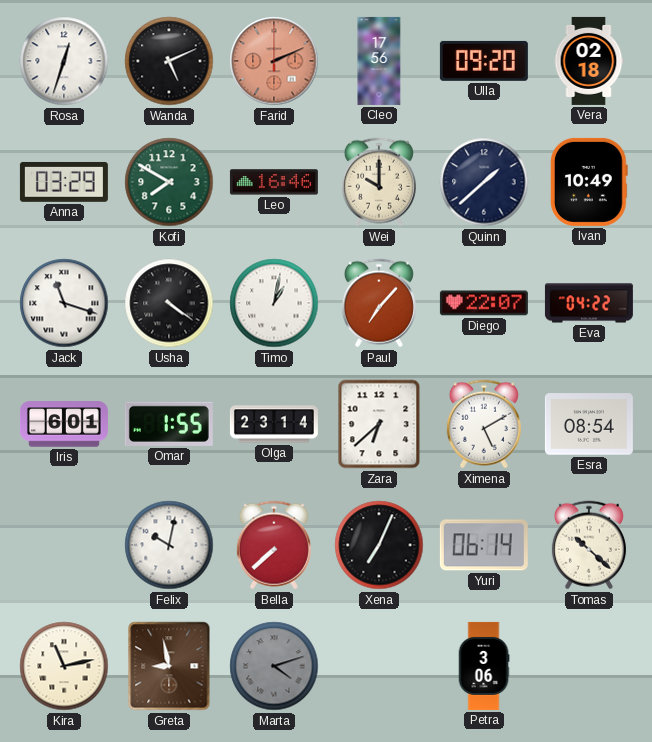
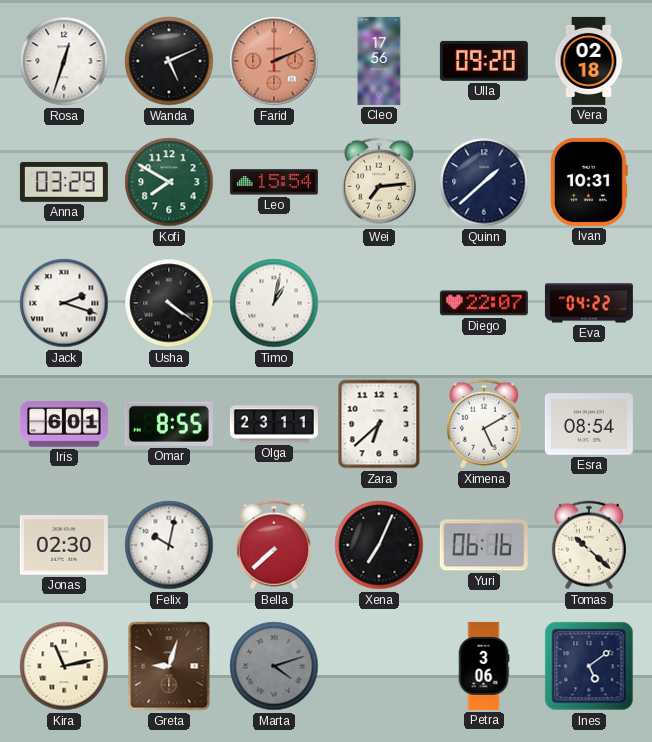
Leo: 16:46 -> 15:54
Wei: 10:00 -> 7:14
Ivan: 10:49 -> 10:31
Jack: 11:18 -> 2:18
Paul: 7:07 -> none
Omar: 1:55 -> 8:55
Olga: 23:14 -> 23:11
Jonas: none -> 02:30
Yuri: 06:14 -> 06:16
Greta: 8:58 -> 9:03
Ines: none -> 5:09
